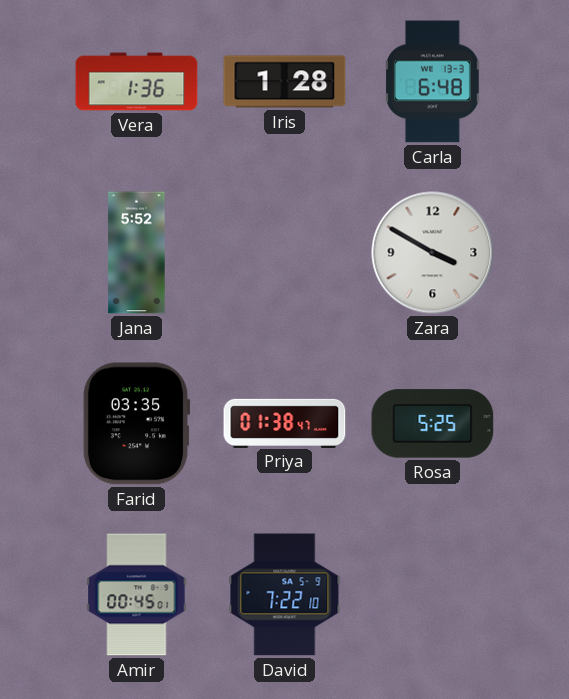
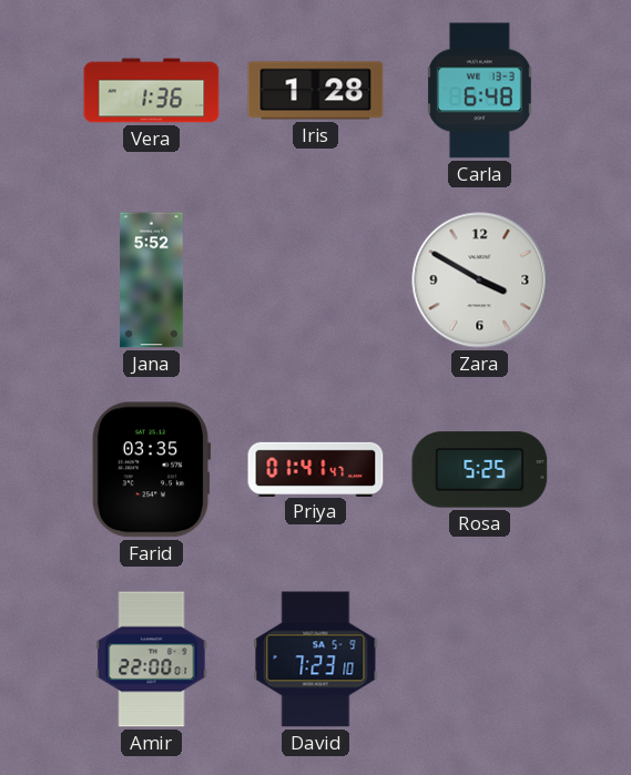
Priya: 01:38 -> 01:41
Amir: 00:45 -> 22:00
David: 7:22 -> 7:23
